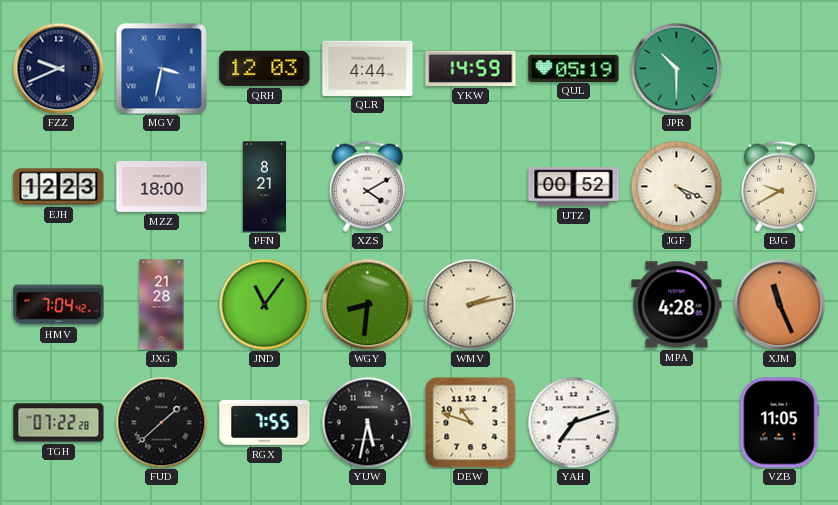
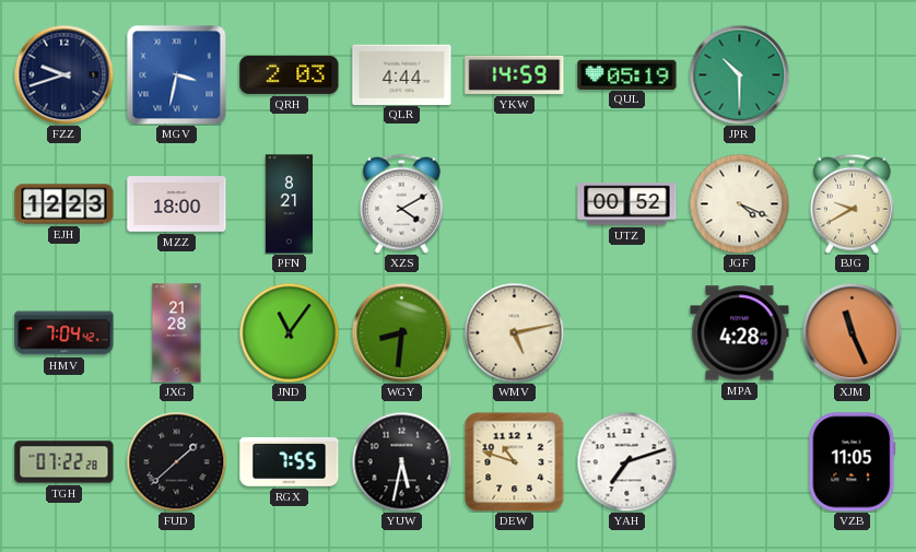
FZZ: 9:41 -> 9:42
QRH: 12:03 -> 2:03
WMV: 2:13 -> 5:13
